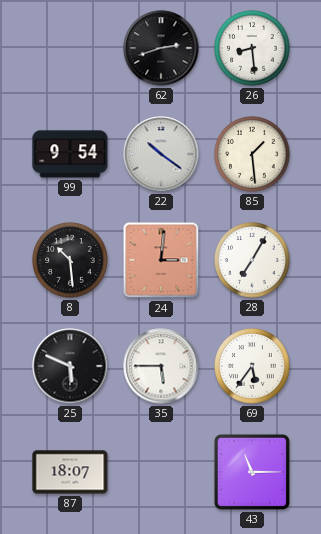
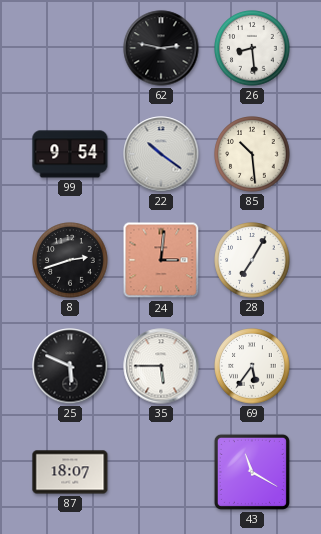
62: 2:42 -> 2:47
85: 1:29 -> 10:29
8: 10:29 -> 2:42
43: 11:15 -> 11:20
